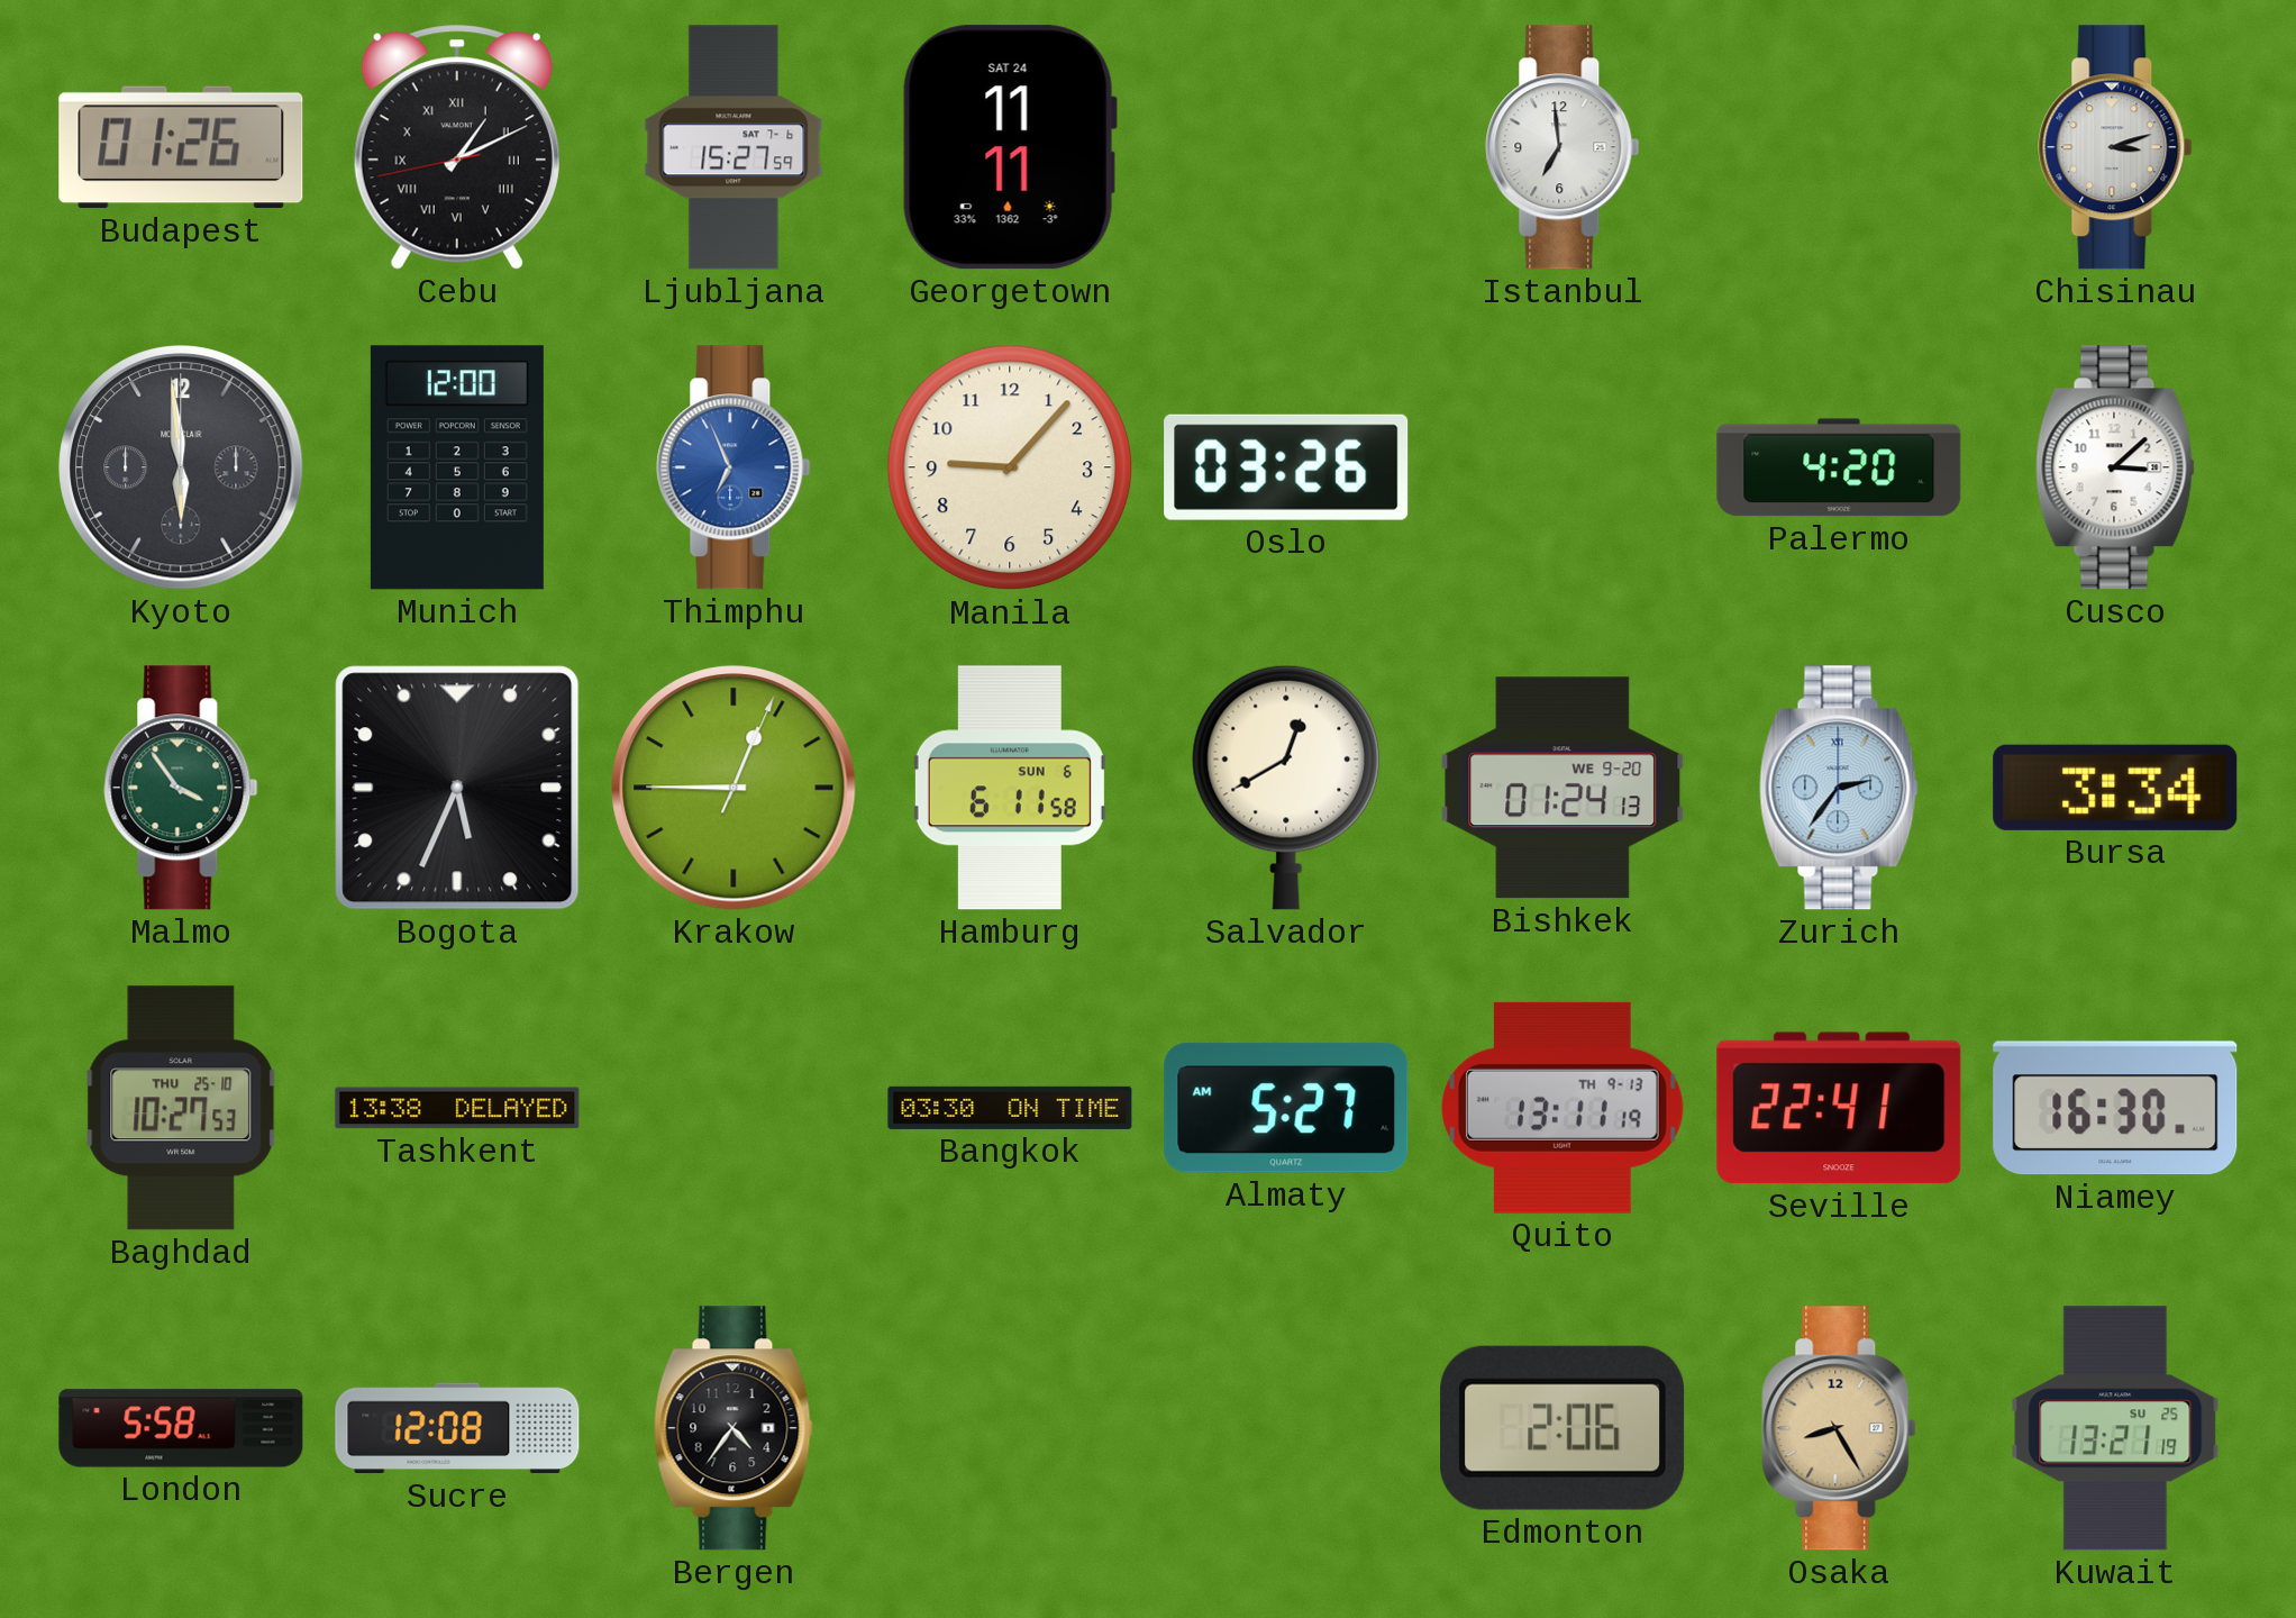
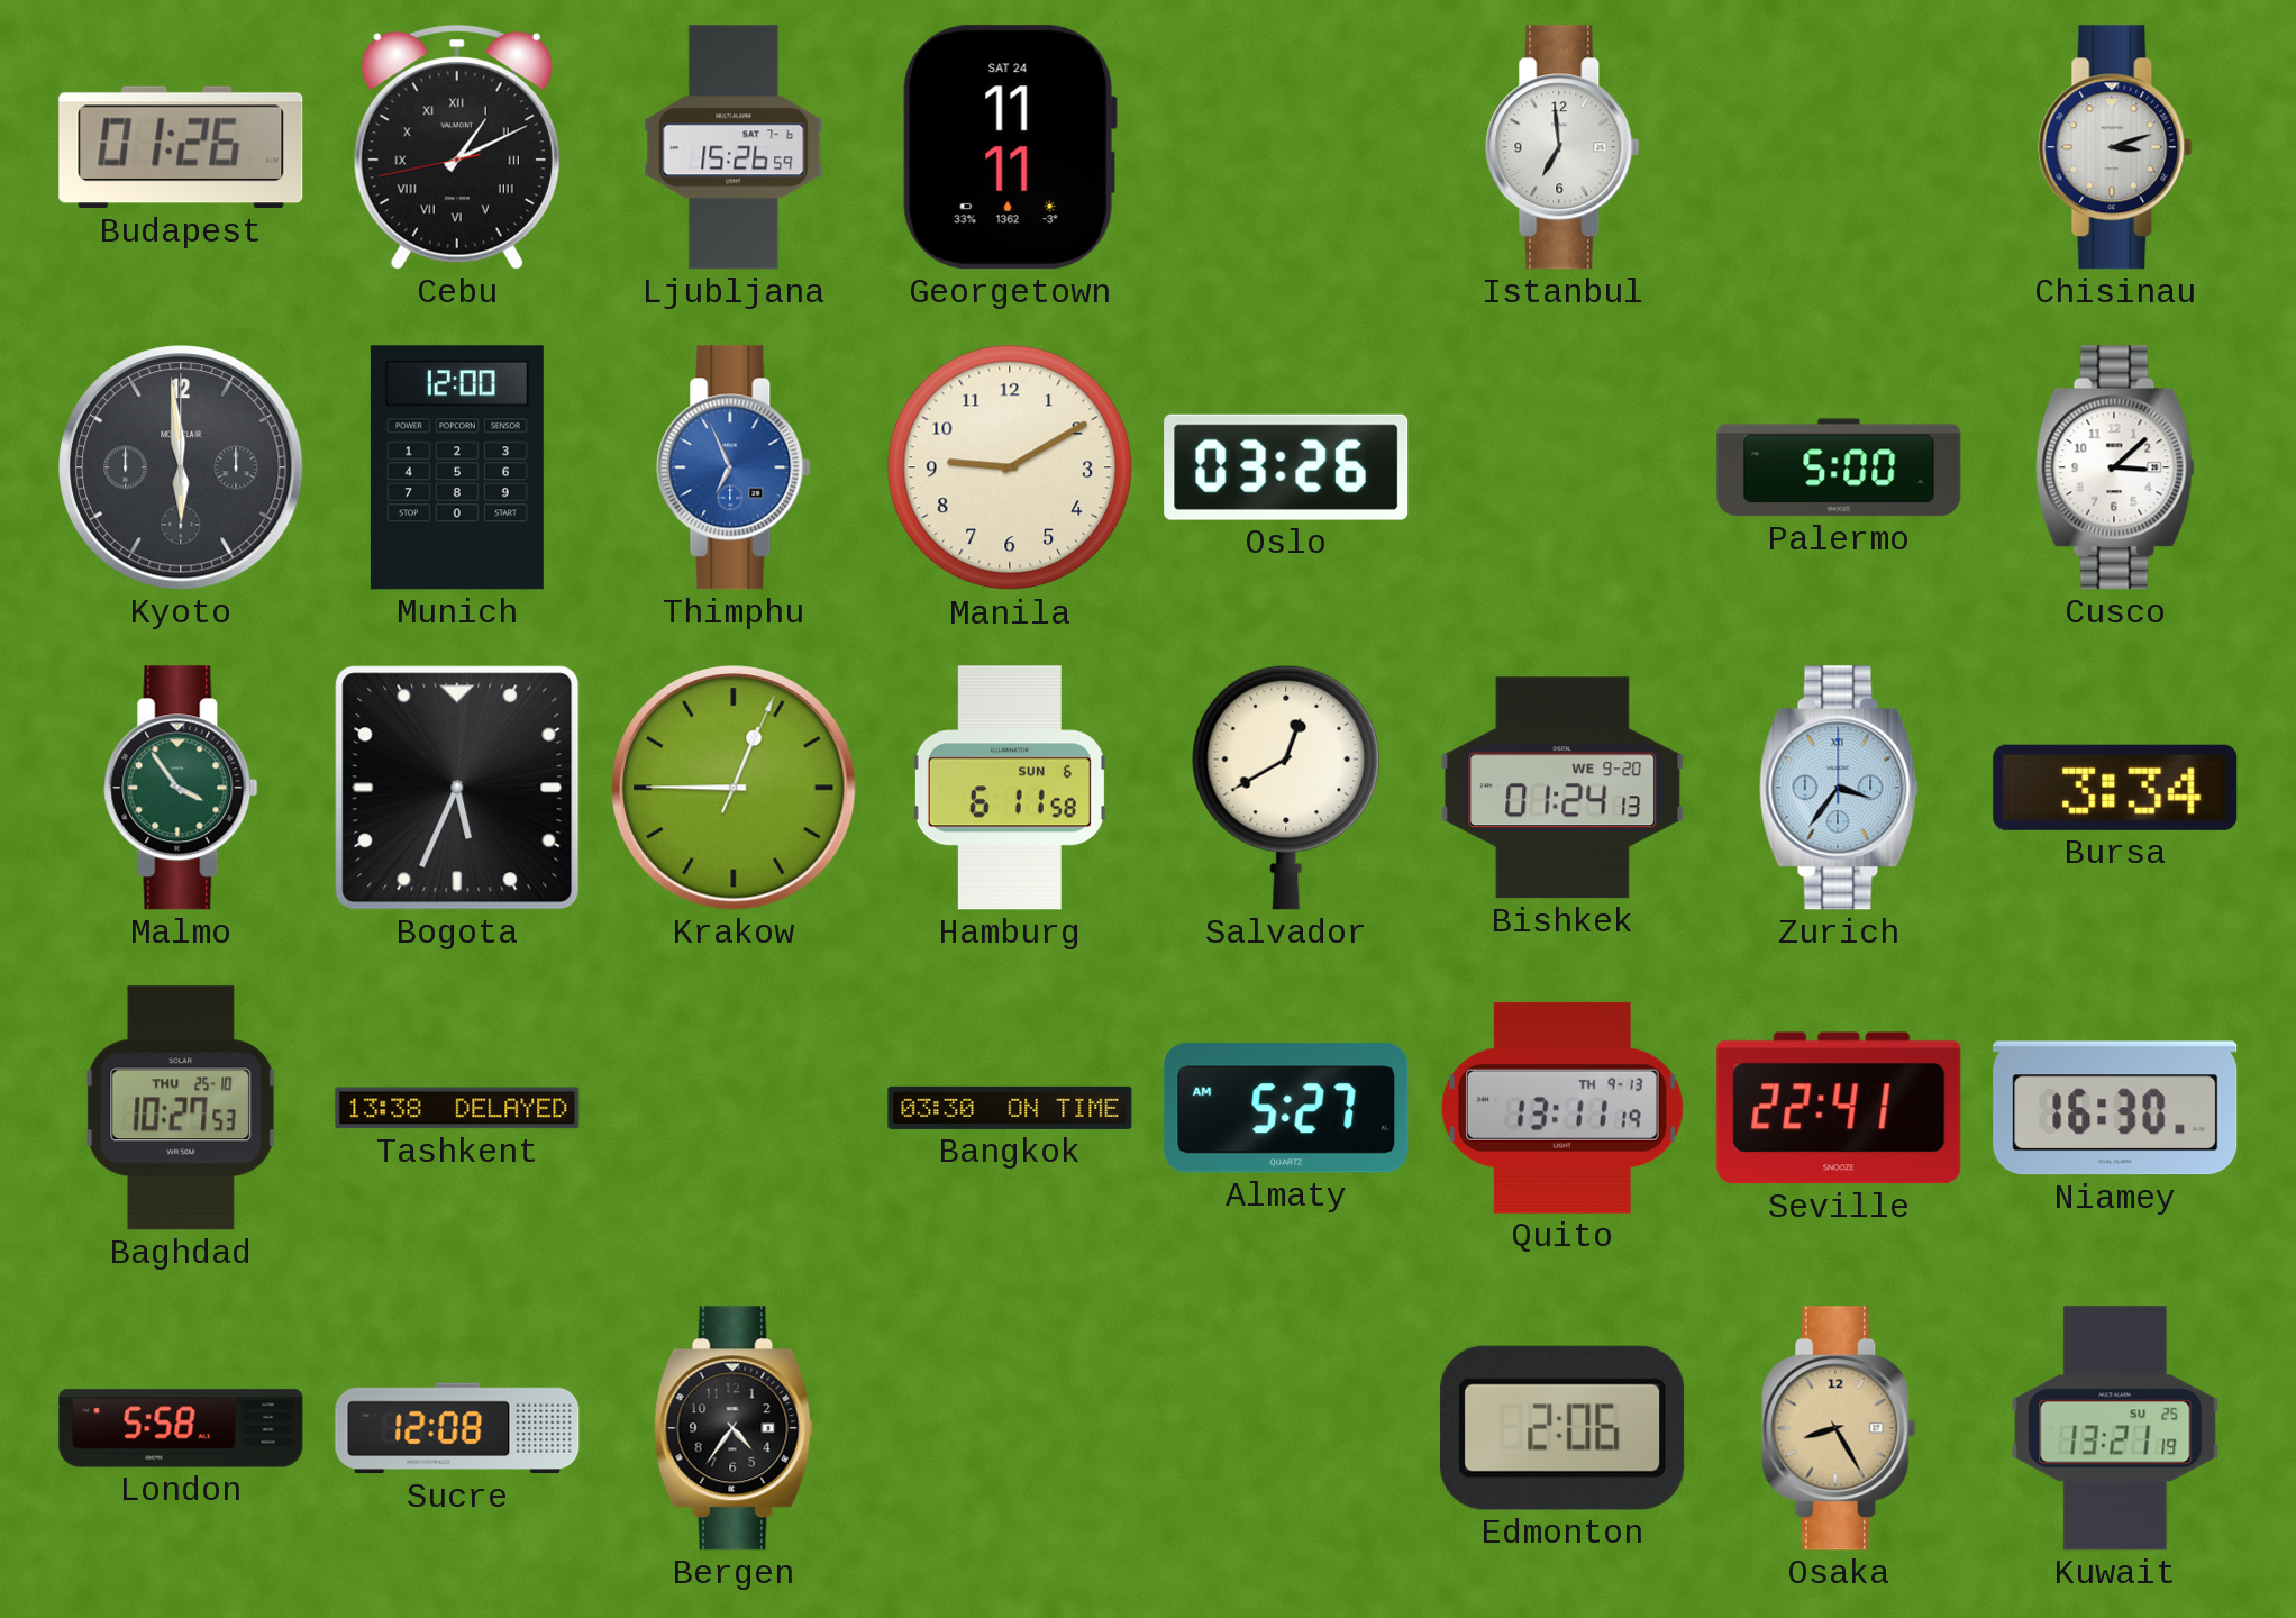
Ljubljana: 15:27 -> 15:26
Manila: 9:07 -> 9:10
Palermo: 4:20 -> 5:00
Zurich: 2:36 -> 3:36
